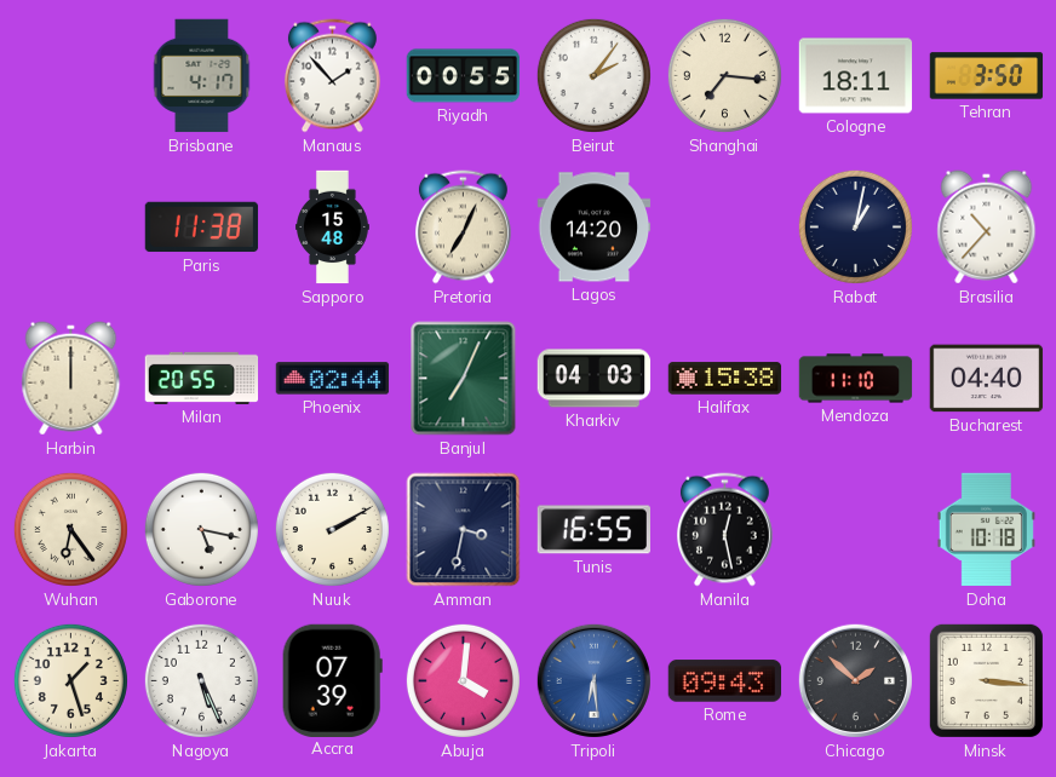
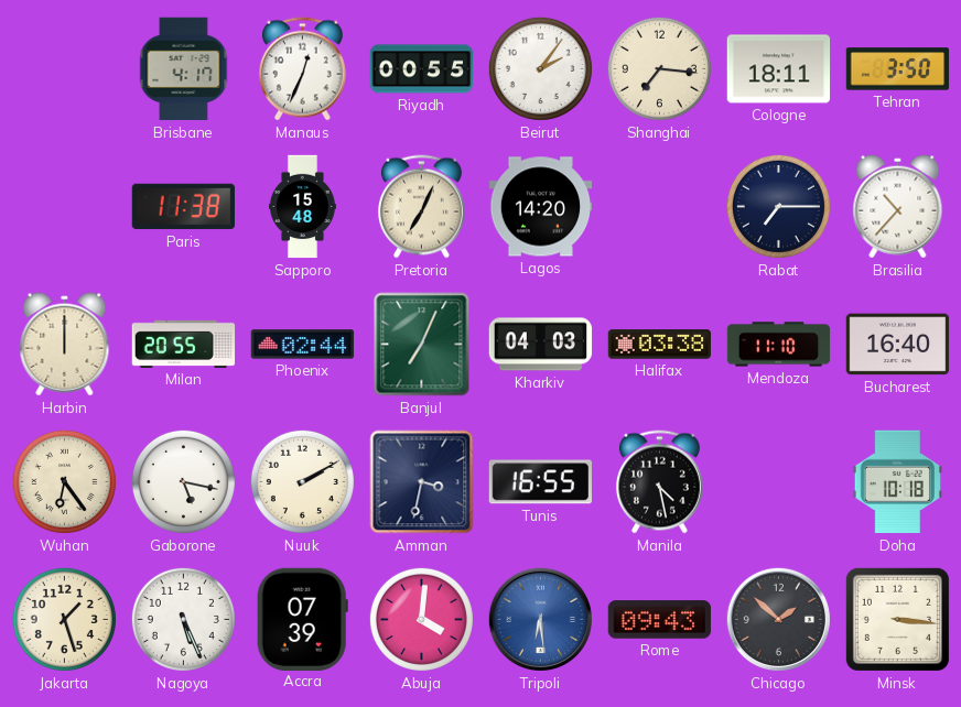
Manaus: 1:53 -> 12:34
Rabat: 1:02 -> 7:15
Halifax: 15:38 -> 03:38
Bucharest: 04:40 -> 16:40
Manila: 12:28 -> 4:28
